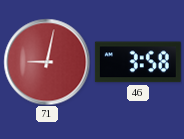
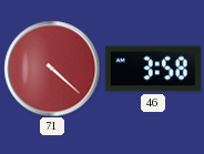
71: 9:02 -> 4:22
